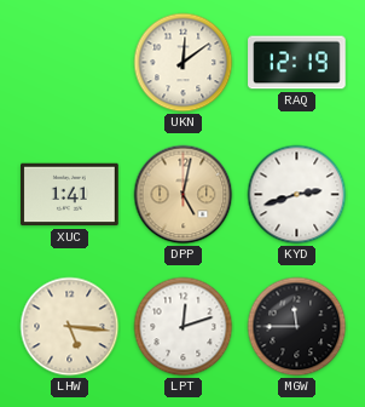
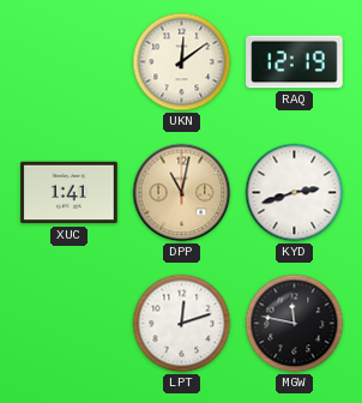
DPP: 5:02 -> 11:02
LHW: 5:16 -> none
MGW: 11:45 -> 11:47
